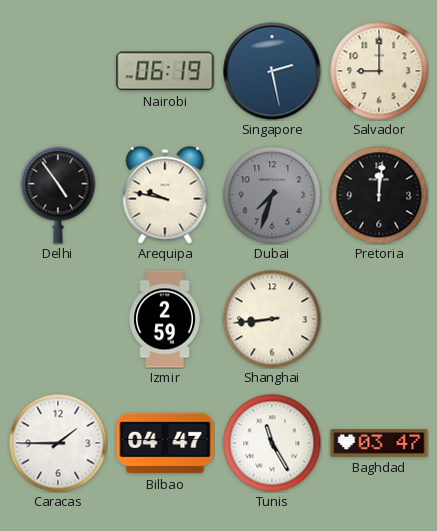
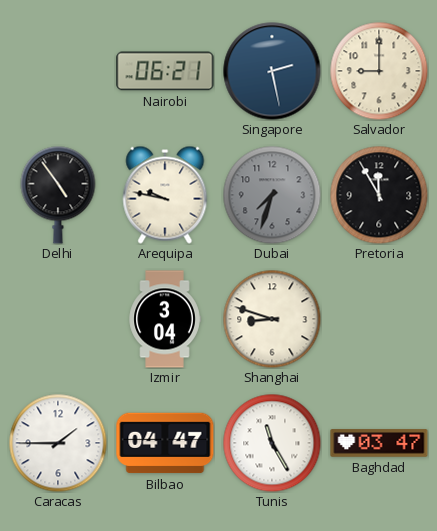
Nairobi: 06:19 -> 06:21
Pretoria: 12:01 -> 11:55
Izmir: 2:59 -> 3:04
Shanghai: 8:44 -> 8:48
